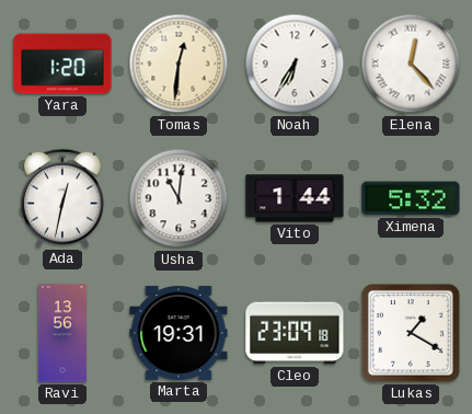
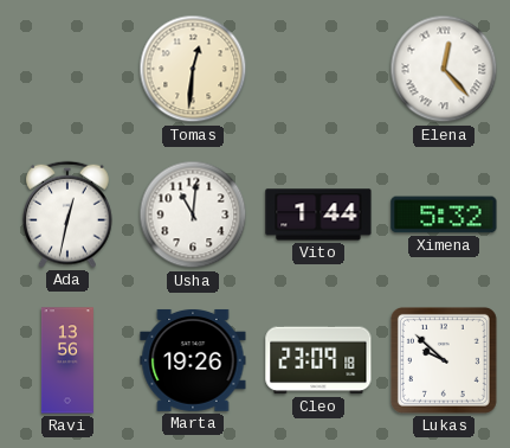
Yara: 1:20 -> none
Noah: 6:35 -> none
Marta: 19:31 -> 19:26
Lukas: 1:20 -> 9:52
